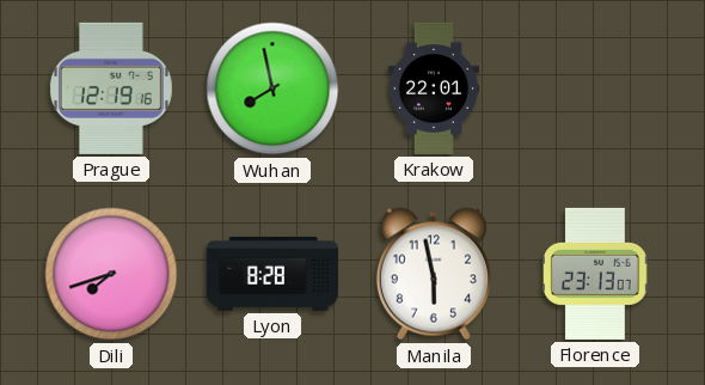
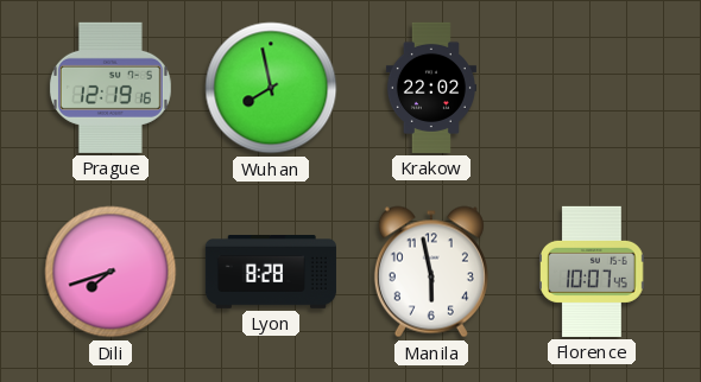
Krakow: 22:01 -> 22:02
Florence: 23:13 -> 10:07
